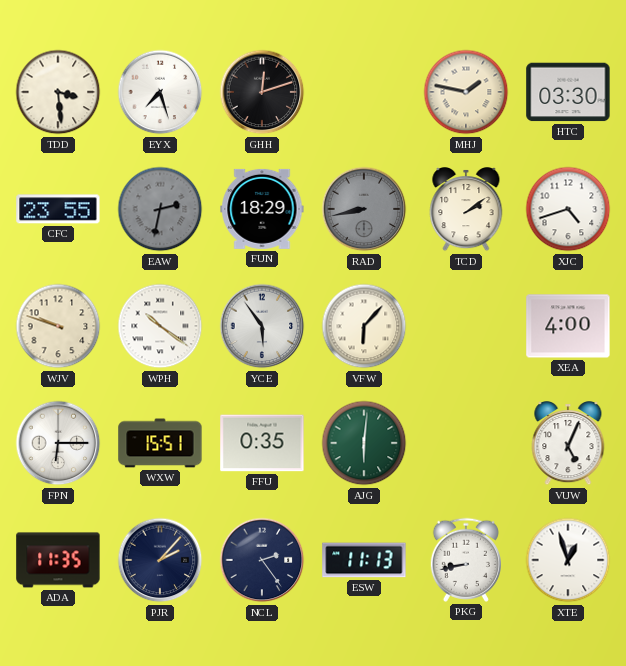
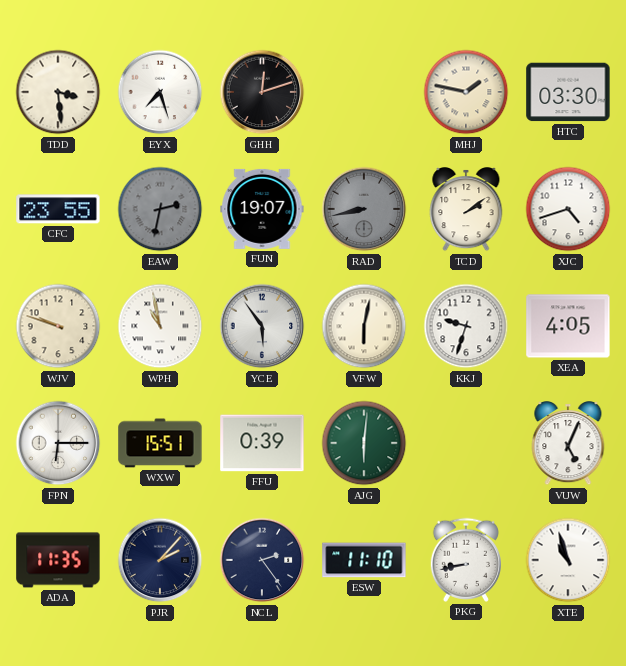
FUN: 18:29 -> 19:07
WPH: 10:21 -> 10:58
VFW: 6:07 -> 6:02
KKJ: none -> 9:33
XEA: 4:00 -> 4:05
FFU: 0:35 -> 0:39
ESW: 11:13 -> 11:10
XTE: 12:57 -> 10:57
